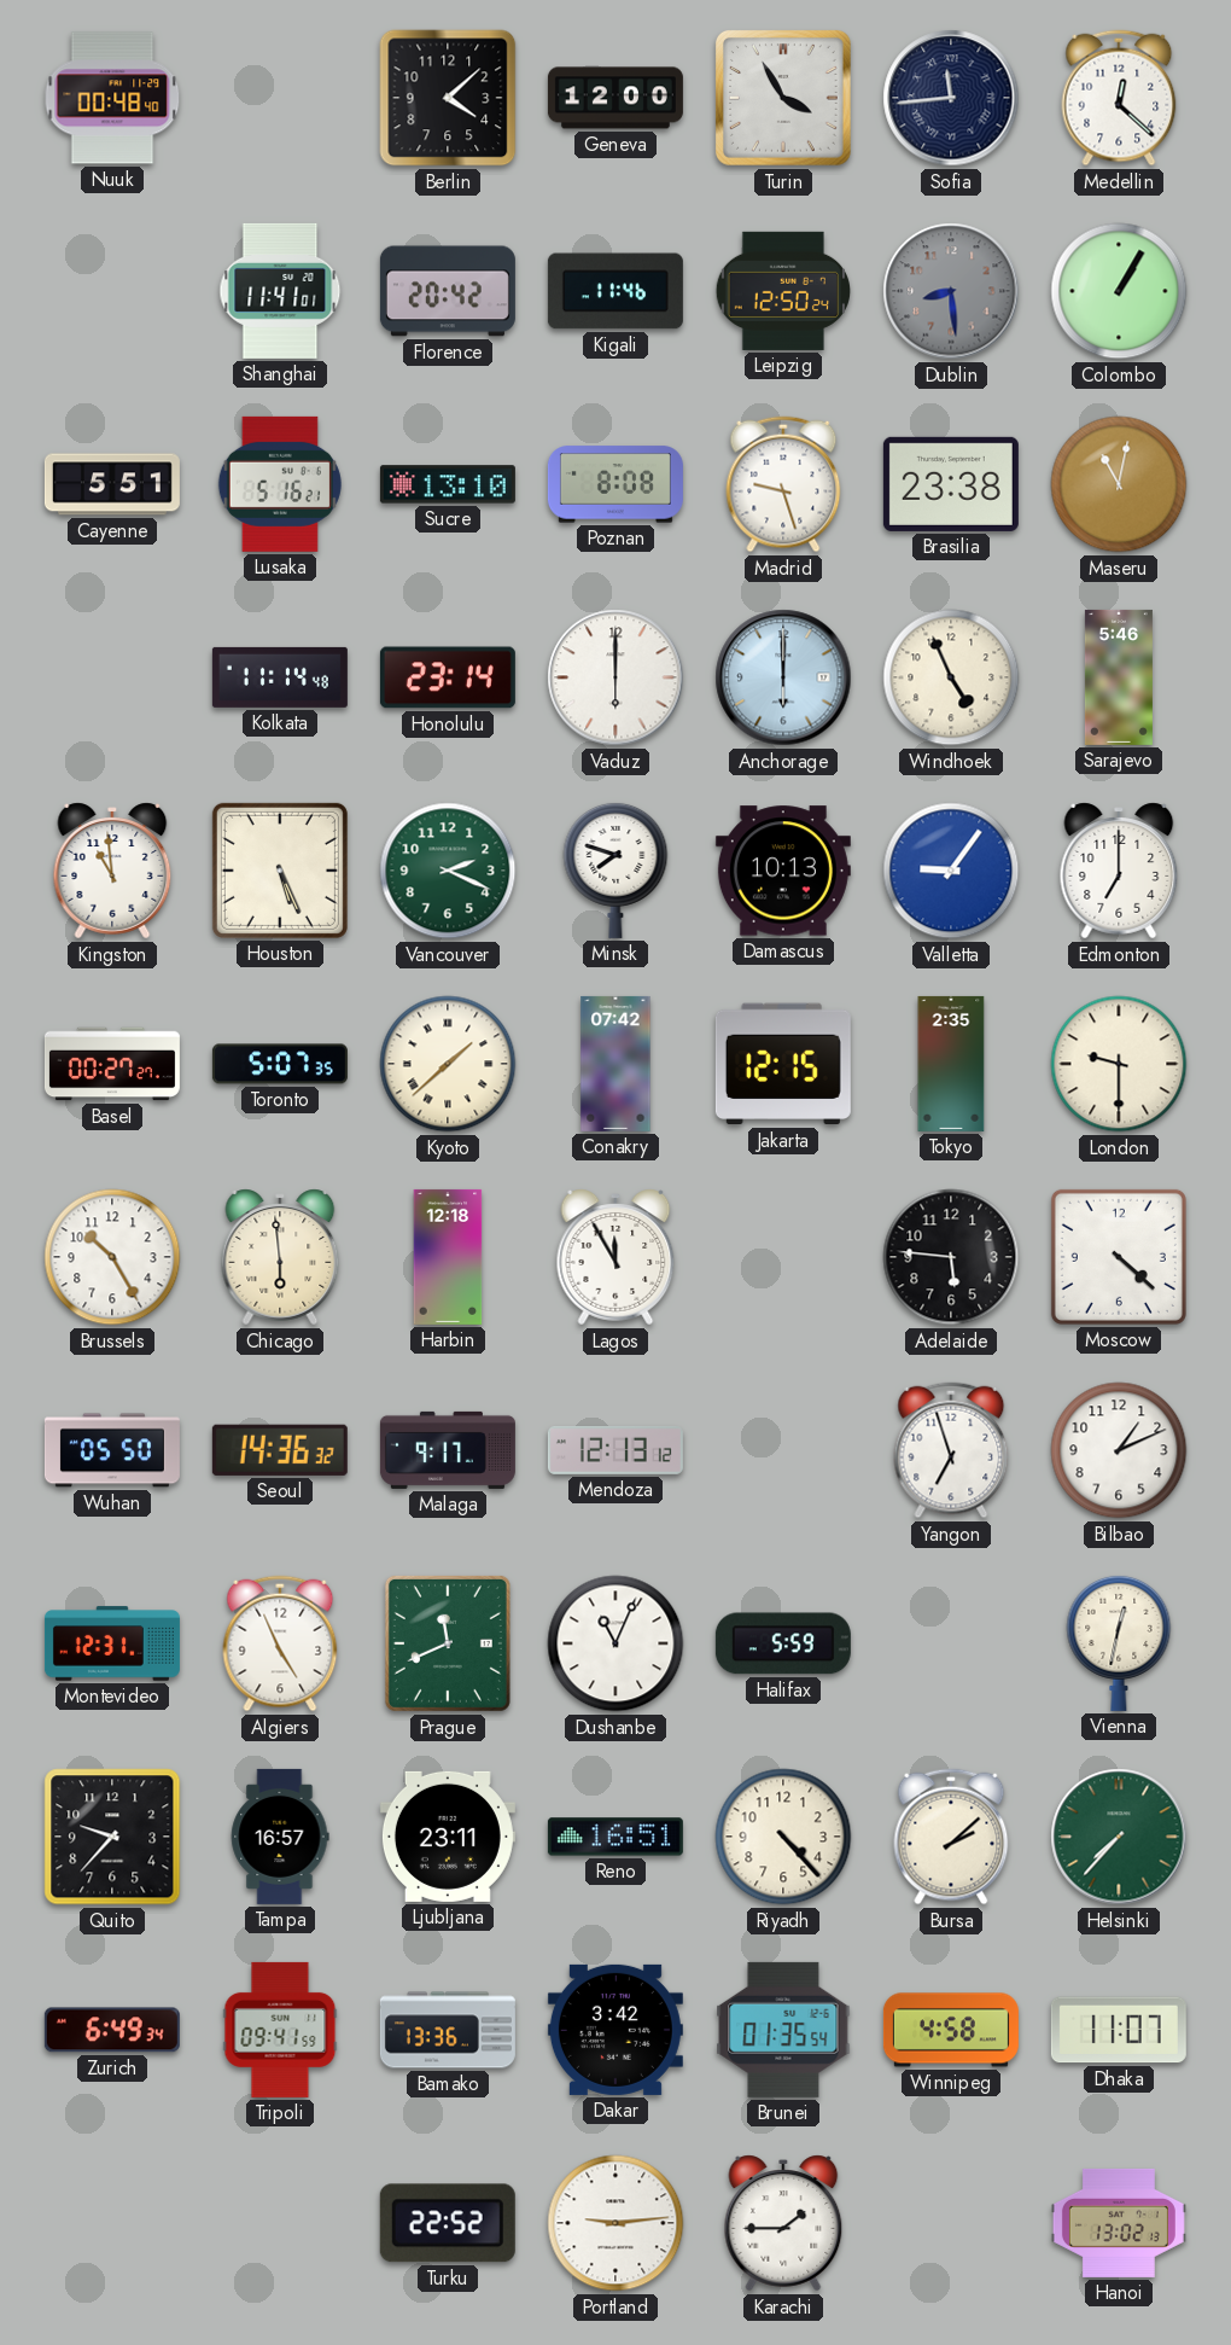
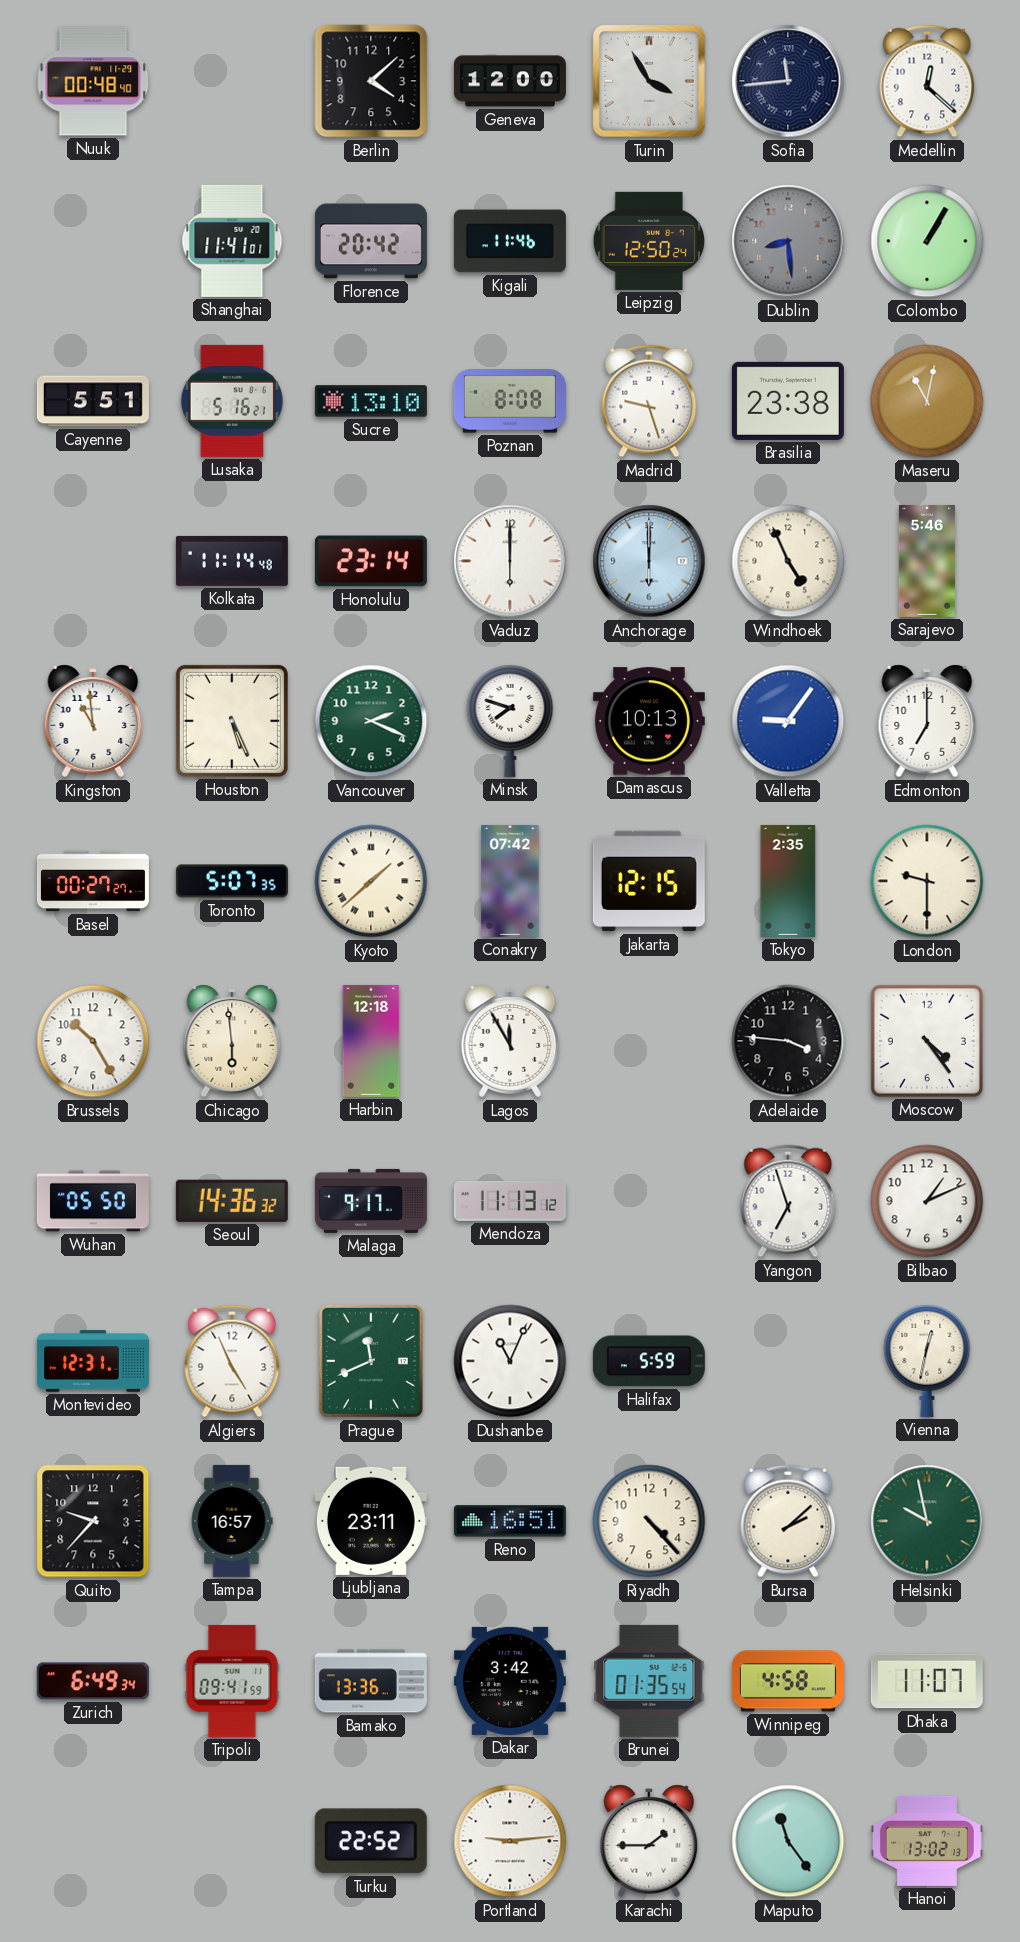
Adelaide: 5:46 -> 3:46
Moscow: 4:22 -> 4:24
Mendoza: 12:13 -> 11:13
Helsinki: 7:37 -> 9:58
Maputo: none -> 11:24
